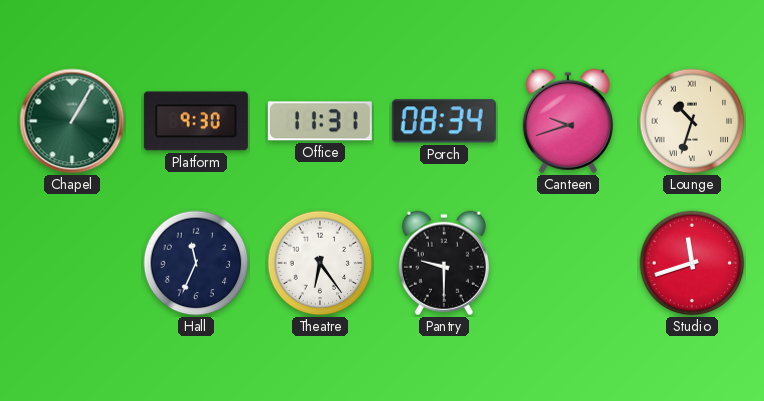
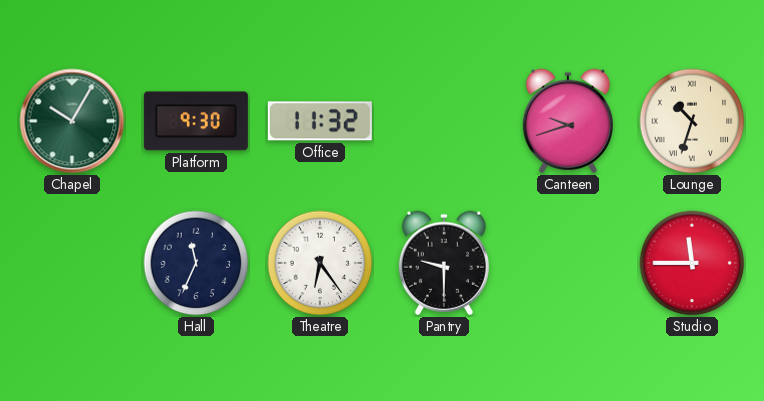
Chapel: 1:05 -> 10:05
Office: 11:31 -> 11:32
Porch: 08:34 -> none
Studio: 11:42 -> 11:45
